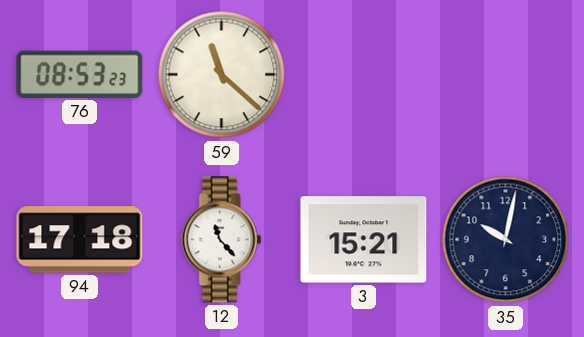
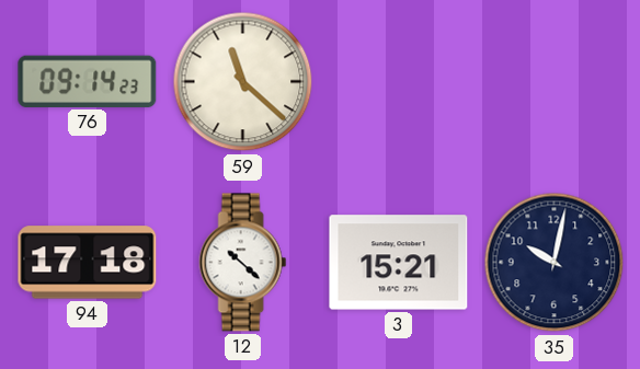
76: 08:53 -> 09:14
12: 11:23 -> 10:22
